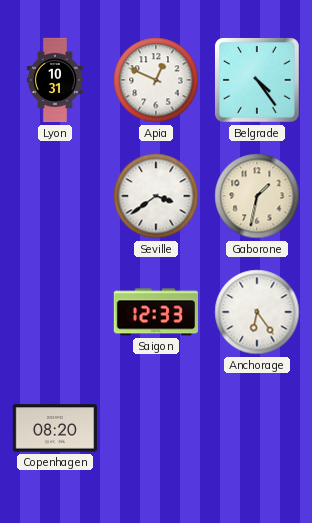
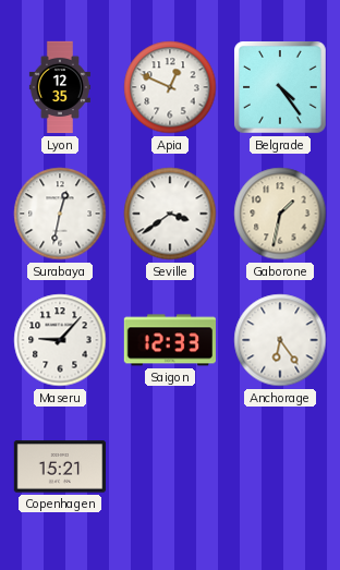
Lyon: 10:31 -> 12:35
Surabaya: none -> 12:32
Maseru: none -> 9:07
Copenhagen: 08:20 -> 15:21
